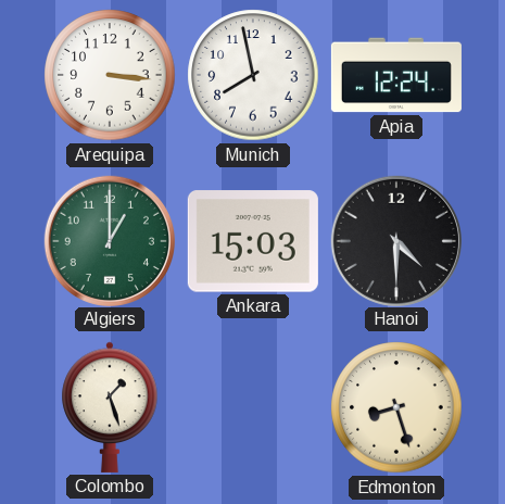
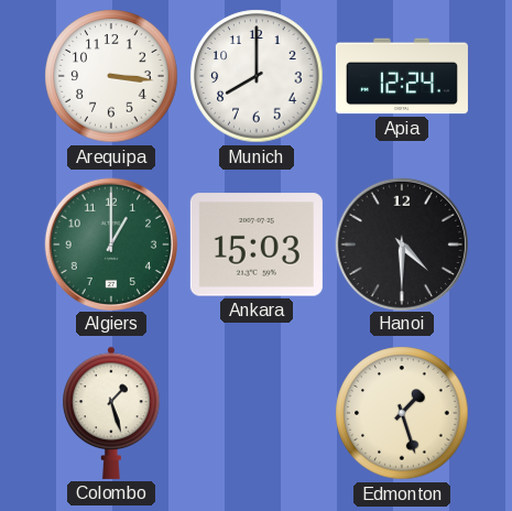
Munich: 7:58 -> 8:00
Edmonton: 8:27 -> 1:27
